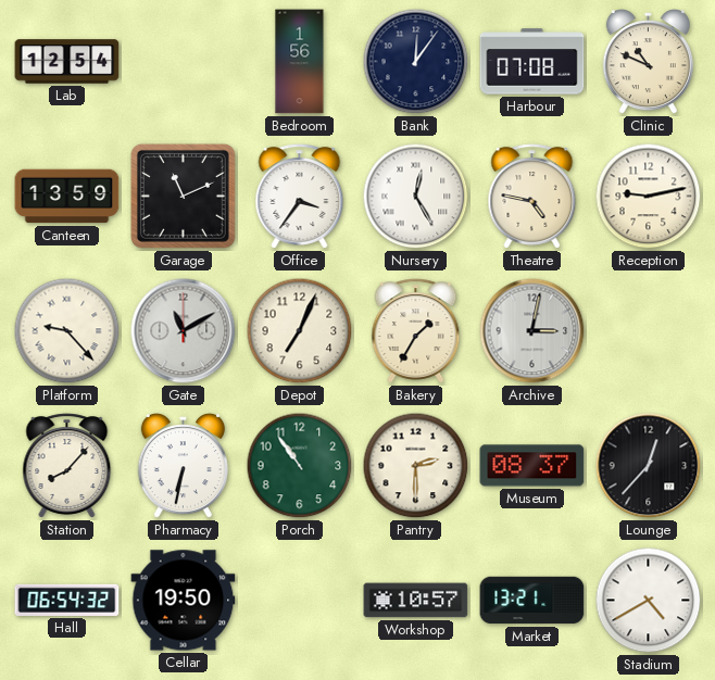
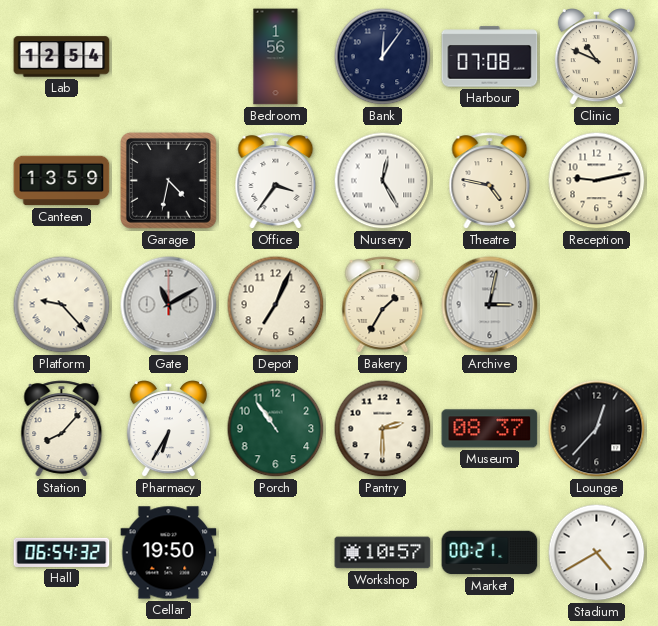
Garage: 11:11 -> 4:32
Pharmacy: 6:32 -> 6:35
Market: 13:21 -> 00:21
